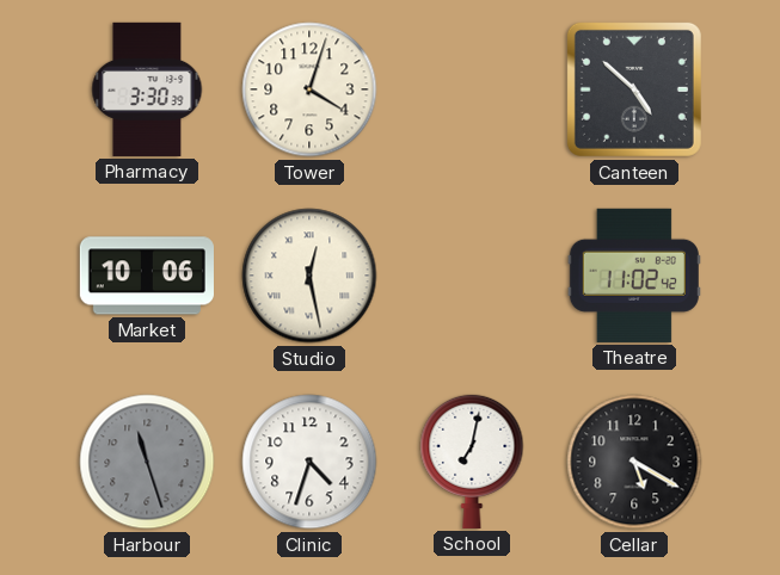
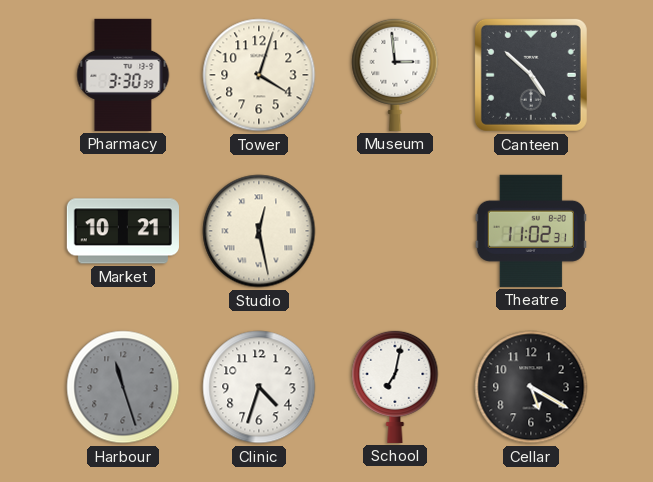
Museum: none -> 2:59
Market: 10:06 -> 10:21
Theatre: 11:02:42 -> 11:02:31
